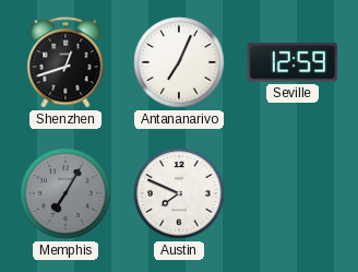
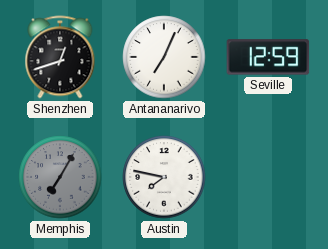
Austin: 7:49 -> 7:47
